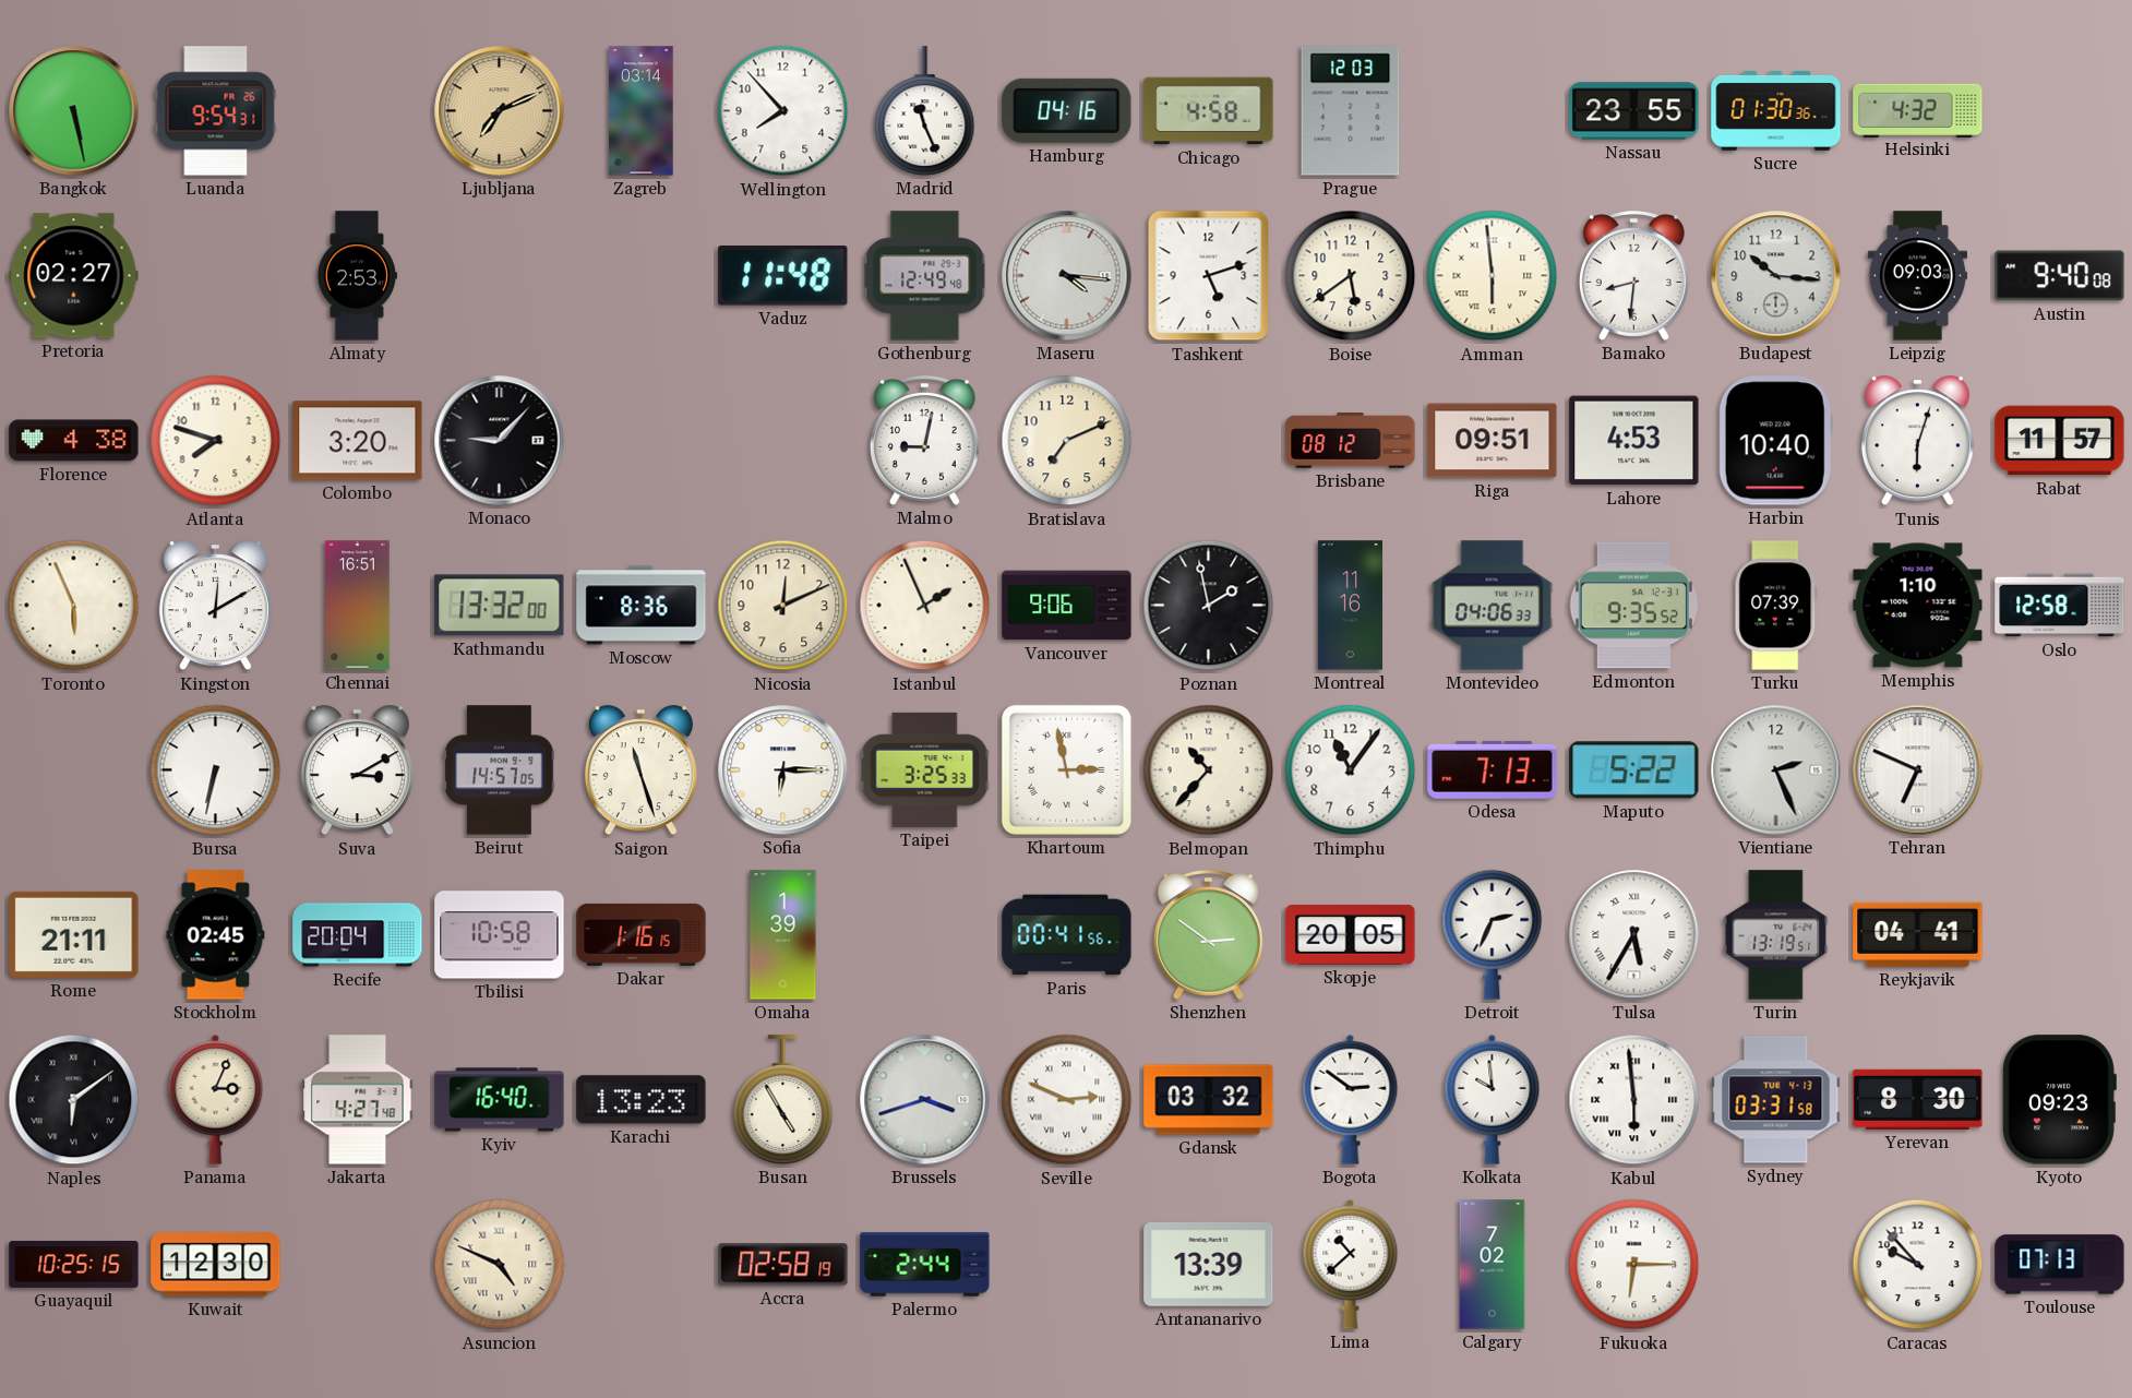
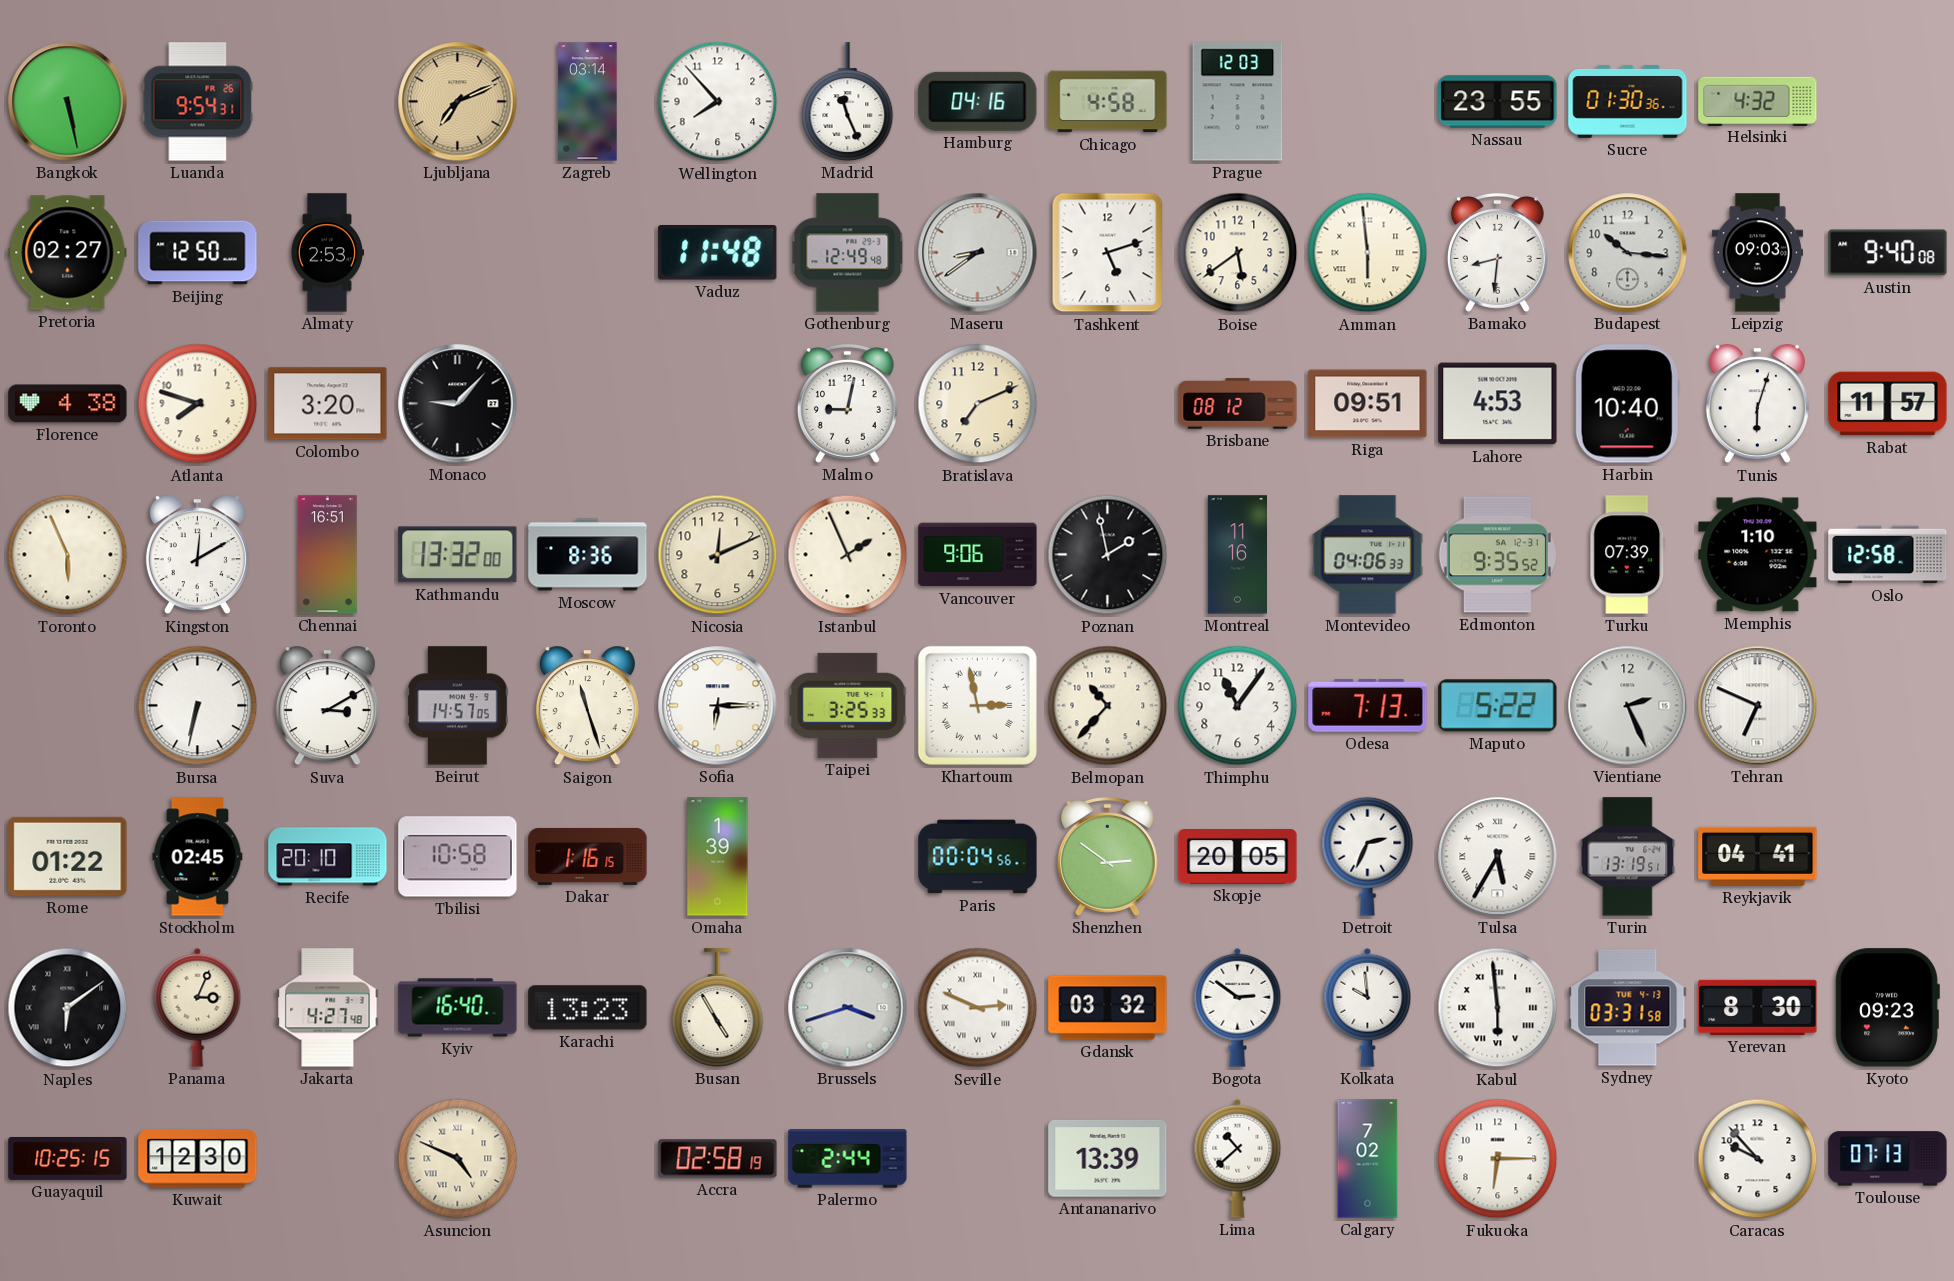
Beijing: none -> 12:50
Maseru: 4:16 -> 8:39
Rome: 21:11 -> 01:22
Recife: 20:04 -> 20:10
Paris: 00:41 -> 00:04
